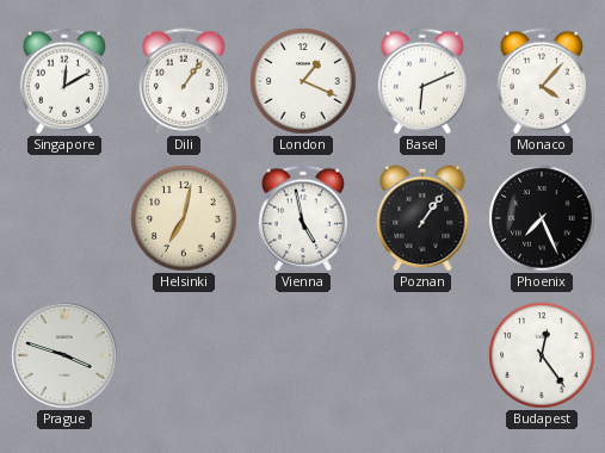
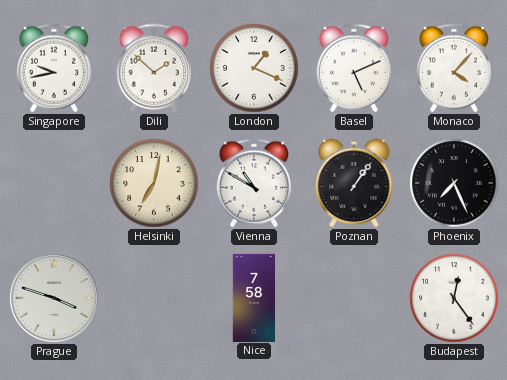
Singapore: 12:10 -> 9:43
Dili: 1:06 -> 1:52
Basel: 6:11 -> 5:11
Vienna: 4:58 -> 10:50
Nice: none -> 7:58
